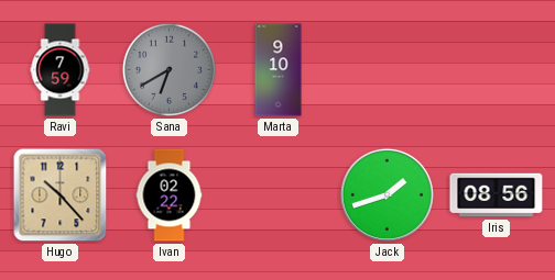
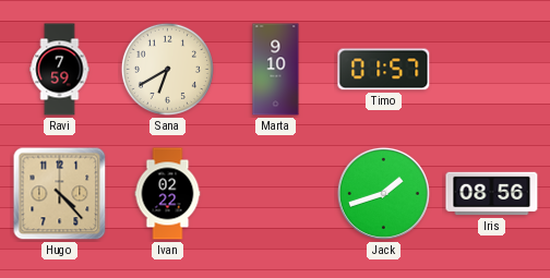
Sana dial: grey -> cream
Timo: none -> 01:57
Hugo: 10:23 -> 4:23
